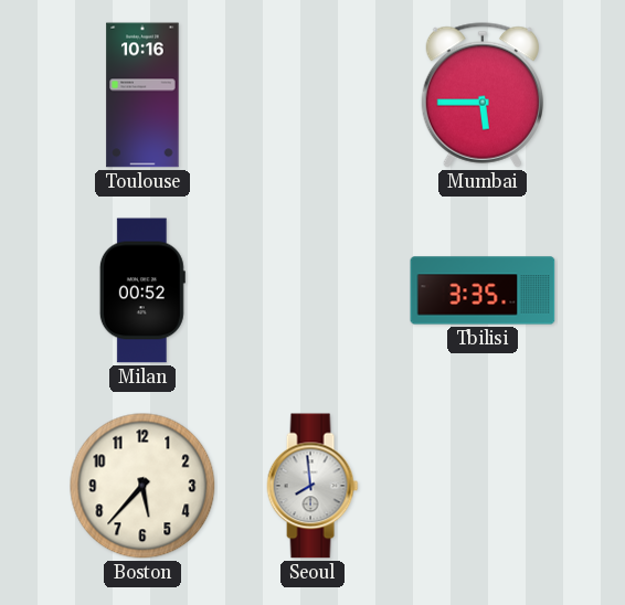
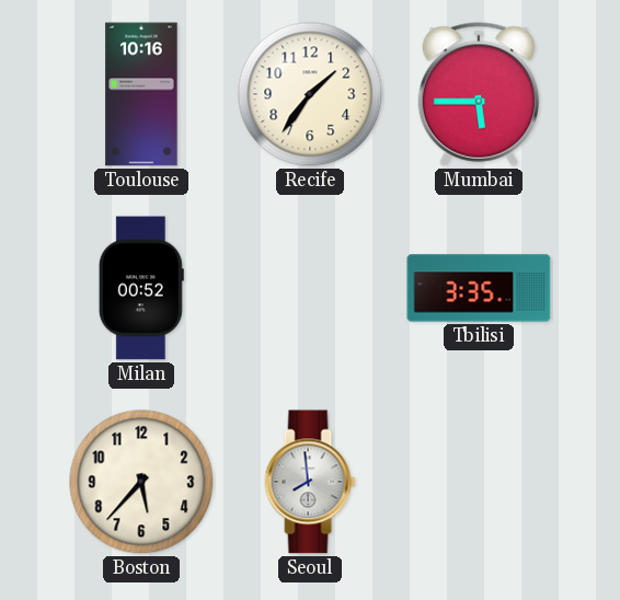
Recife: none -> 1:36
